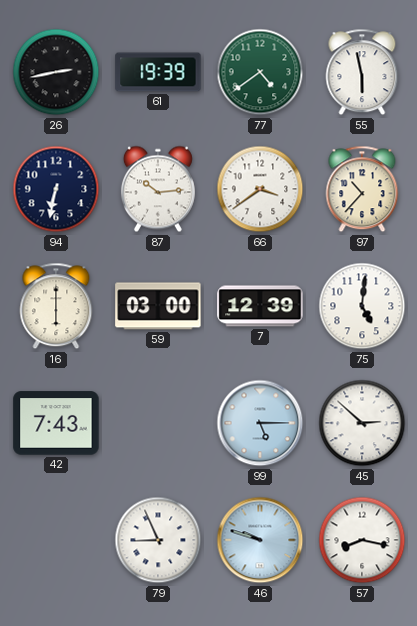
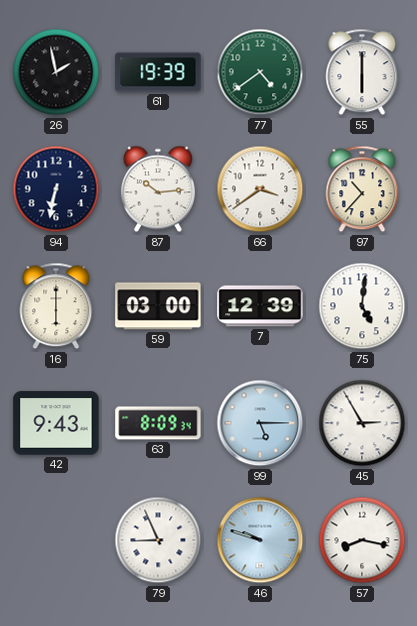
26: 2:43 -> 1:58
55: 5:58 -> 6:00
42: 7:43 -> 9:43
63: none -> 8:09
45: 2:52 -> 2:55
